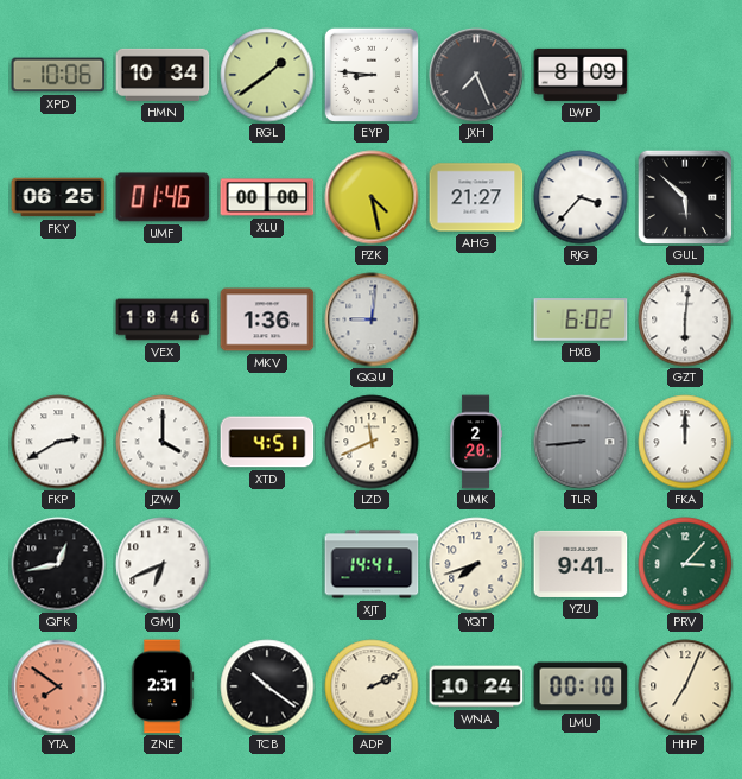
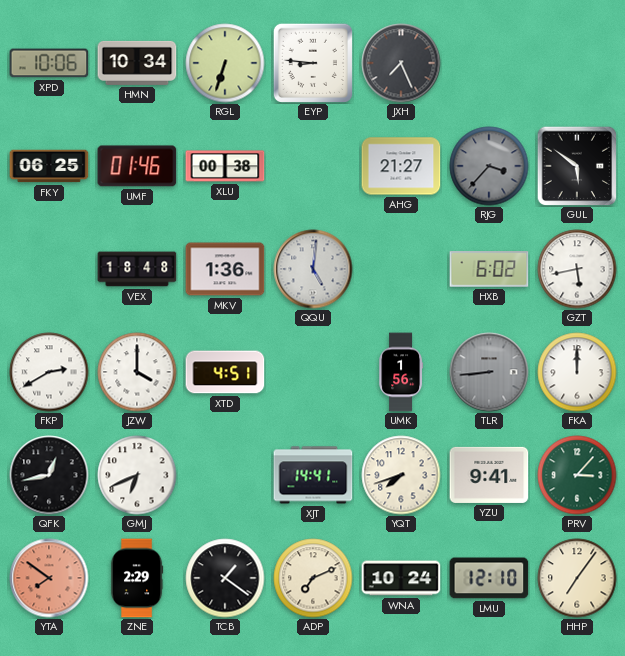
RGL: 1:39 -> 6:33
LWP: 8:09 -> none
XLU: 00:00 -> 00:38
PZK: 4:28 -> none
RJG dial: white -> grey
GUL: 5:52 -> 5:51
VEX: 18:46 -> 18:48
QQU: 9:01 -> 5:01
GZT: 6:01 -> 5:43
LZD: 11:41 -> none
UMK: 2:20 -> 1:56
ZNE: 2:31 -> 2:29
TCB: 10:21 -> 1:21
ADP: 2:11 -> 7:11
LMU: 00:10 -> 12:10
HHP: 7:04 -> 7:06
